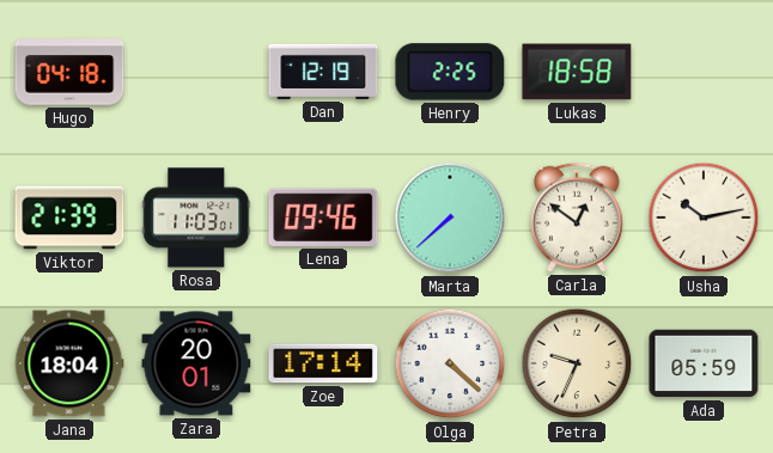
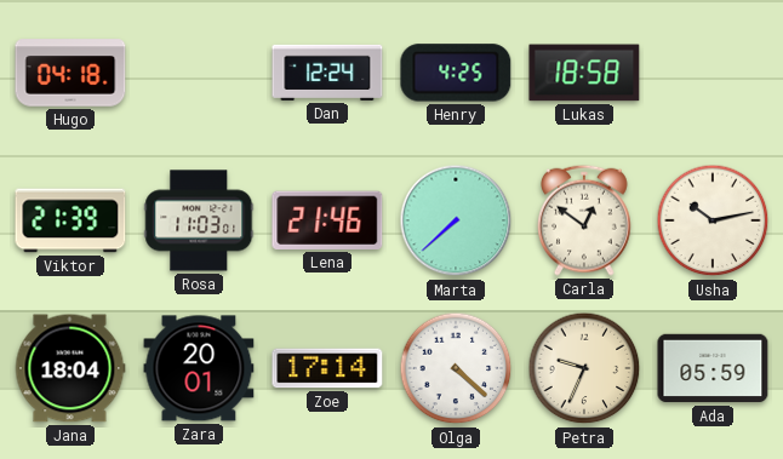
Dan: 12:19 -> 12:24
Henry: 2:25 -> 4:25
Lena: 09:46 -> 21:46
